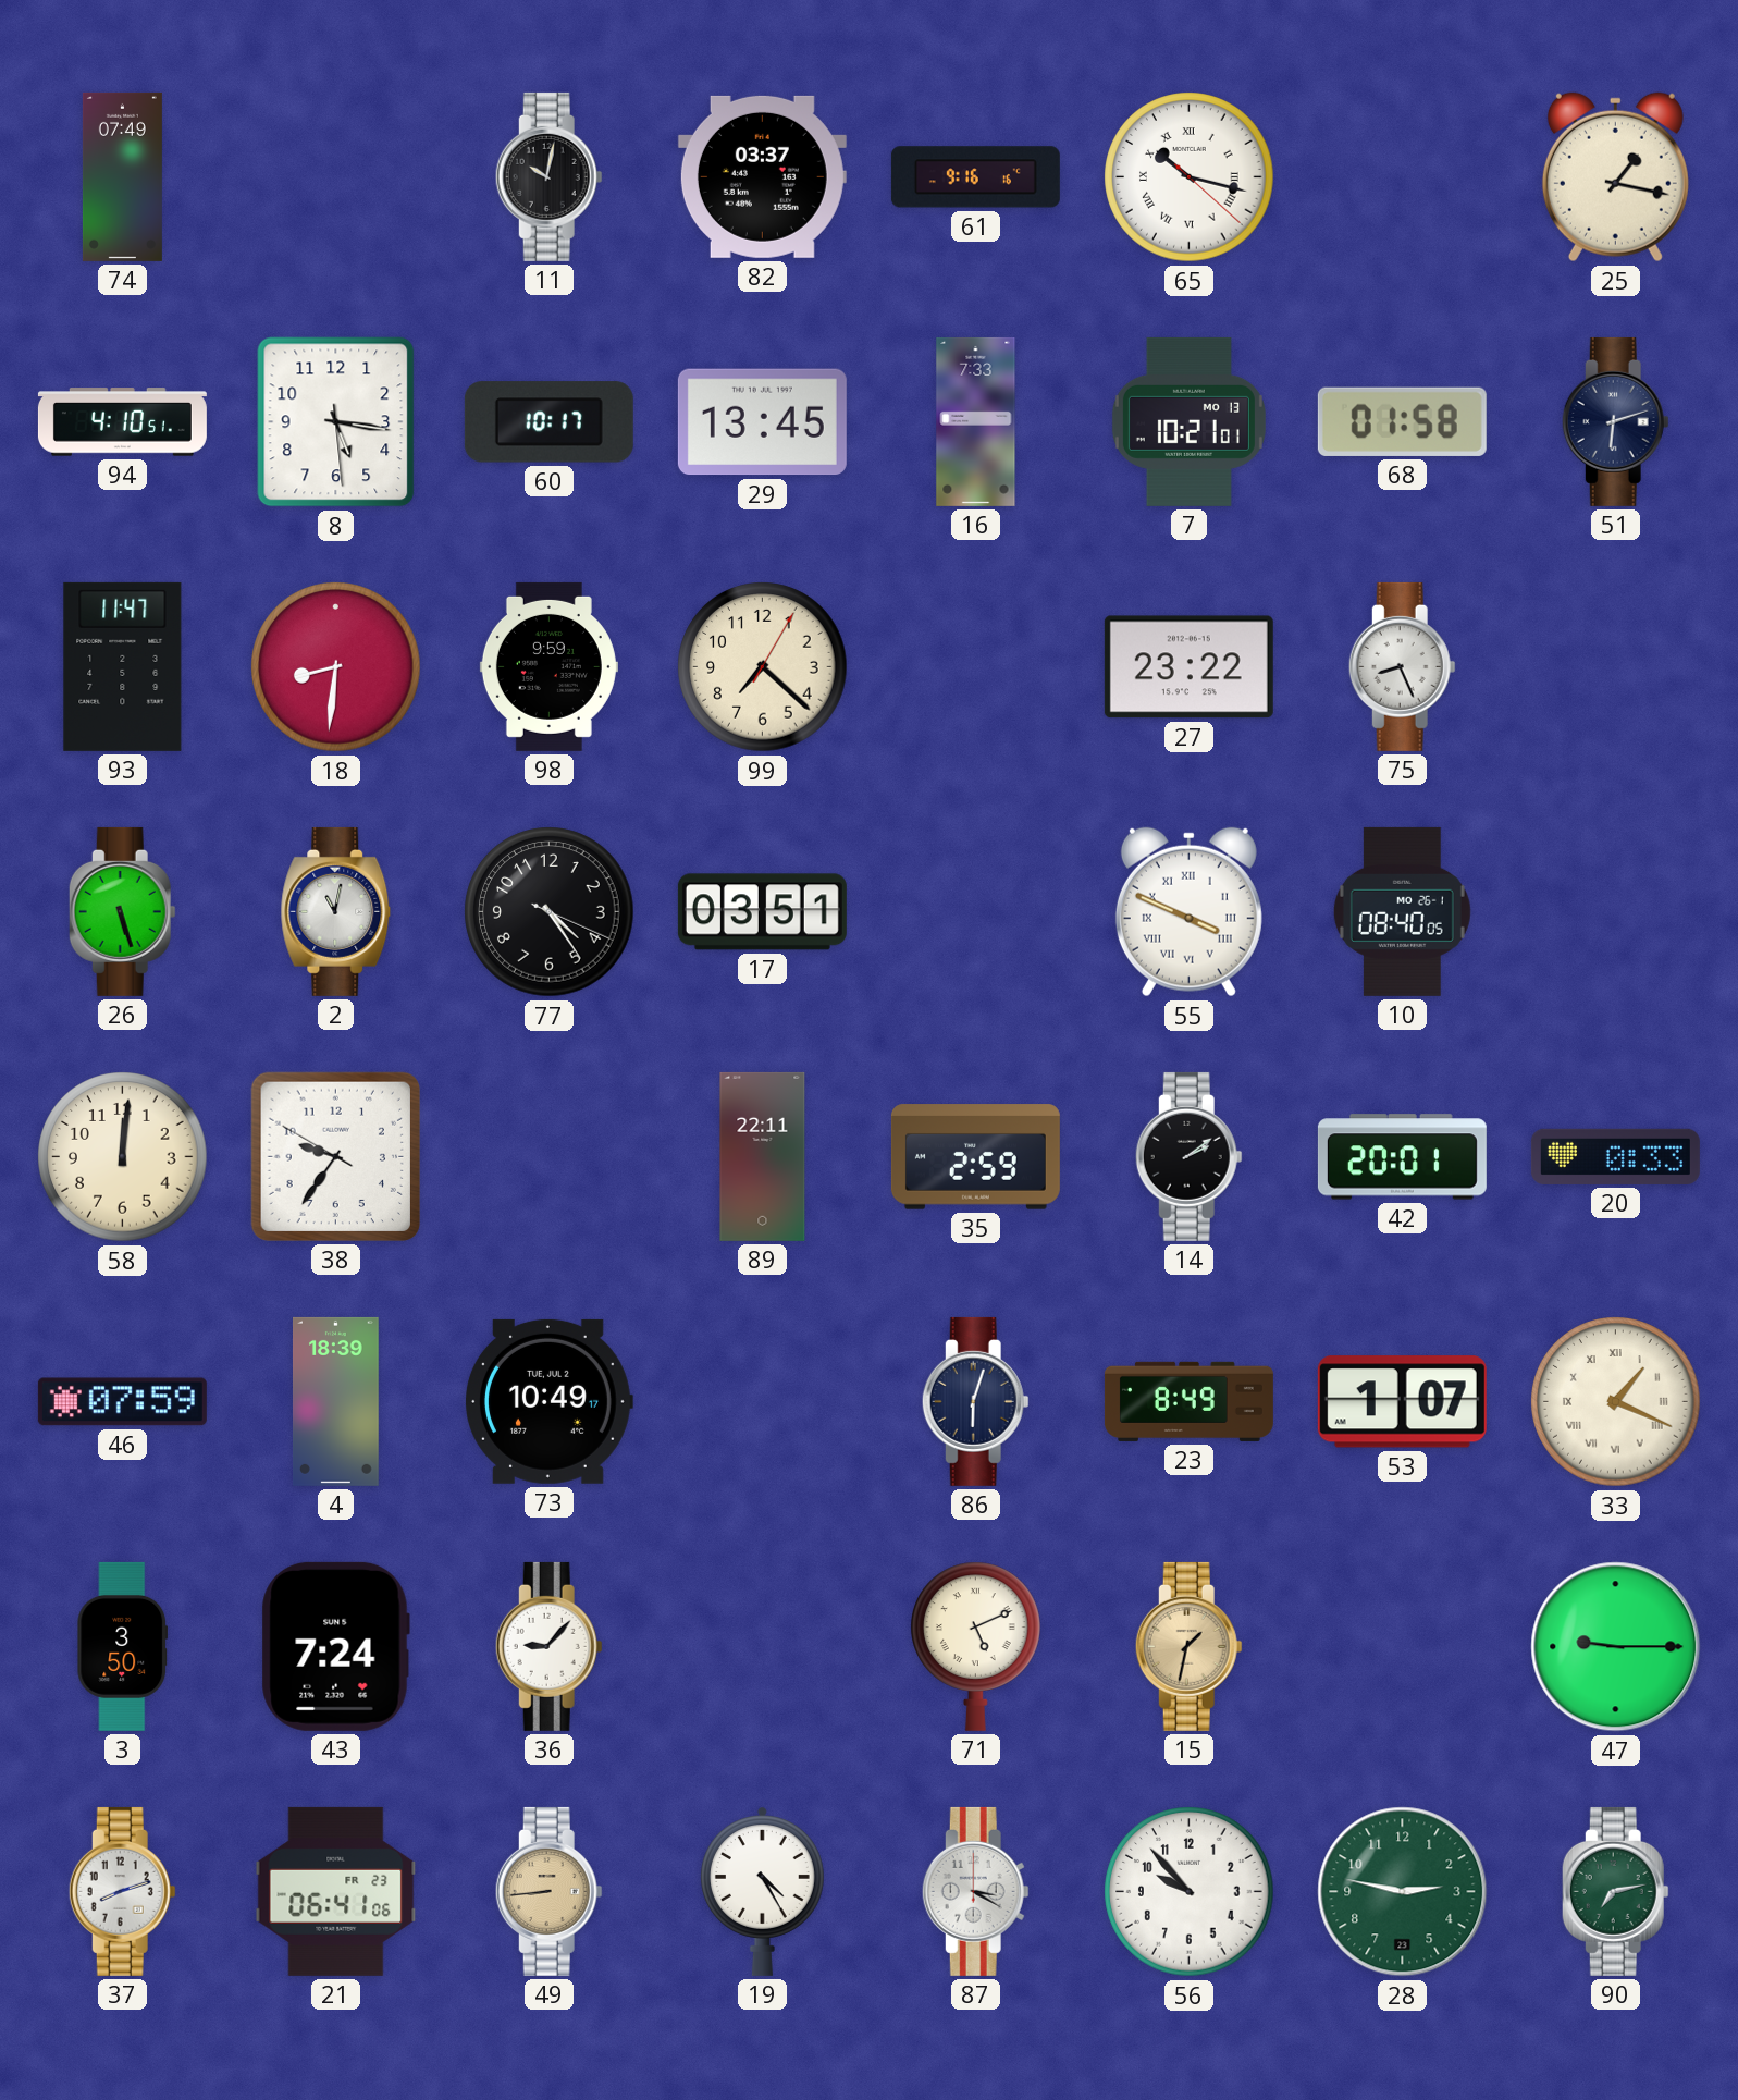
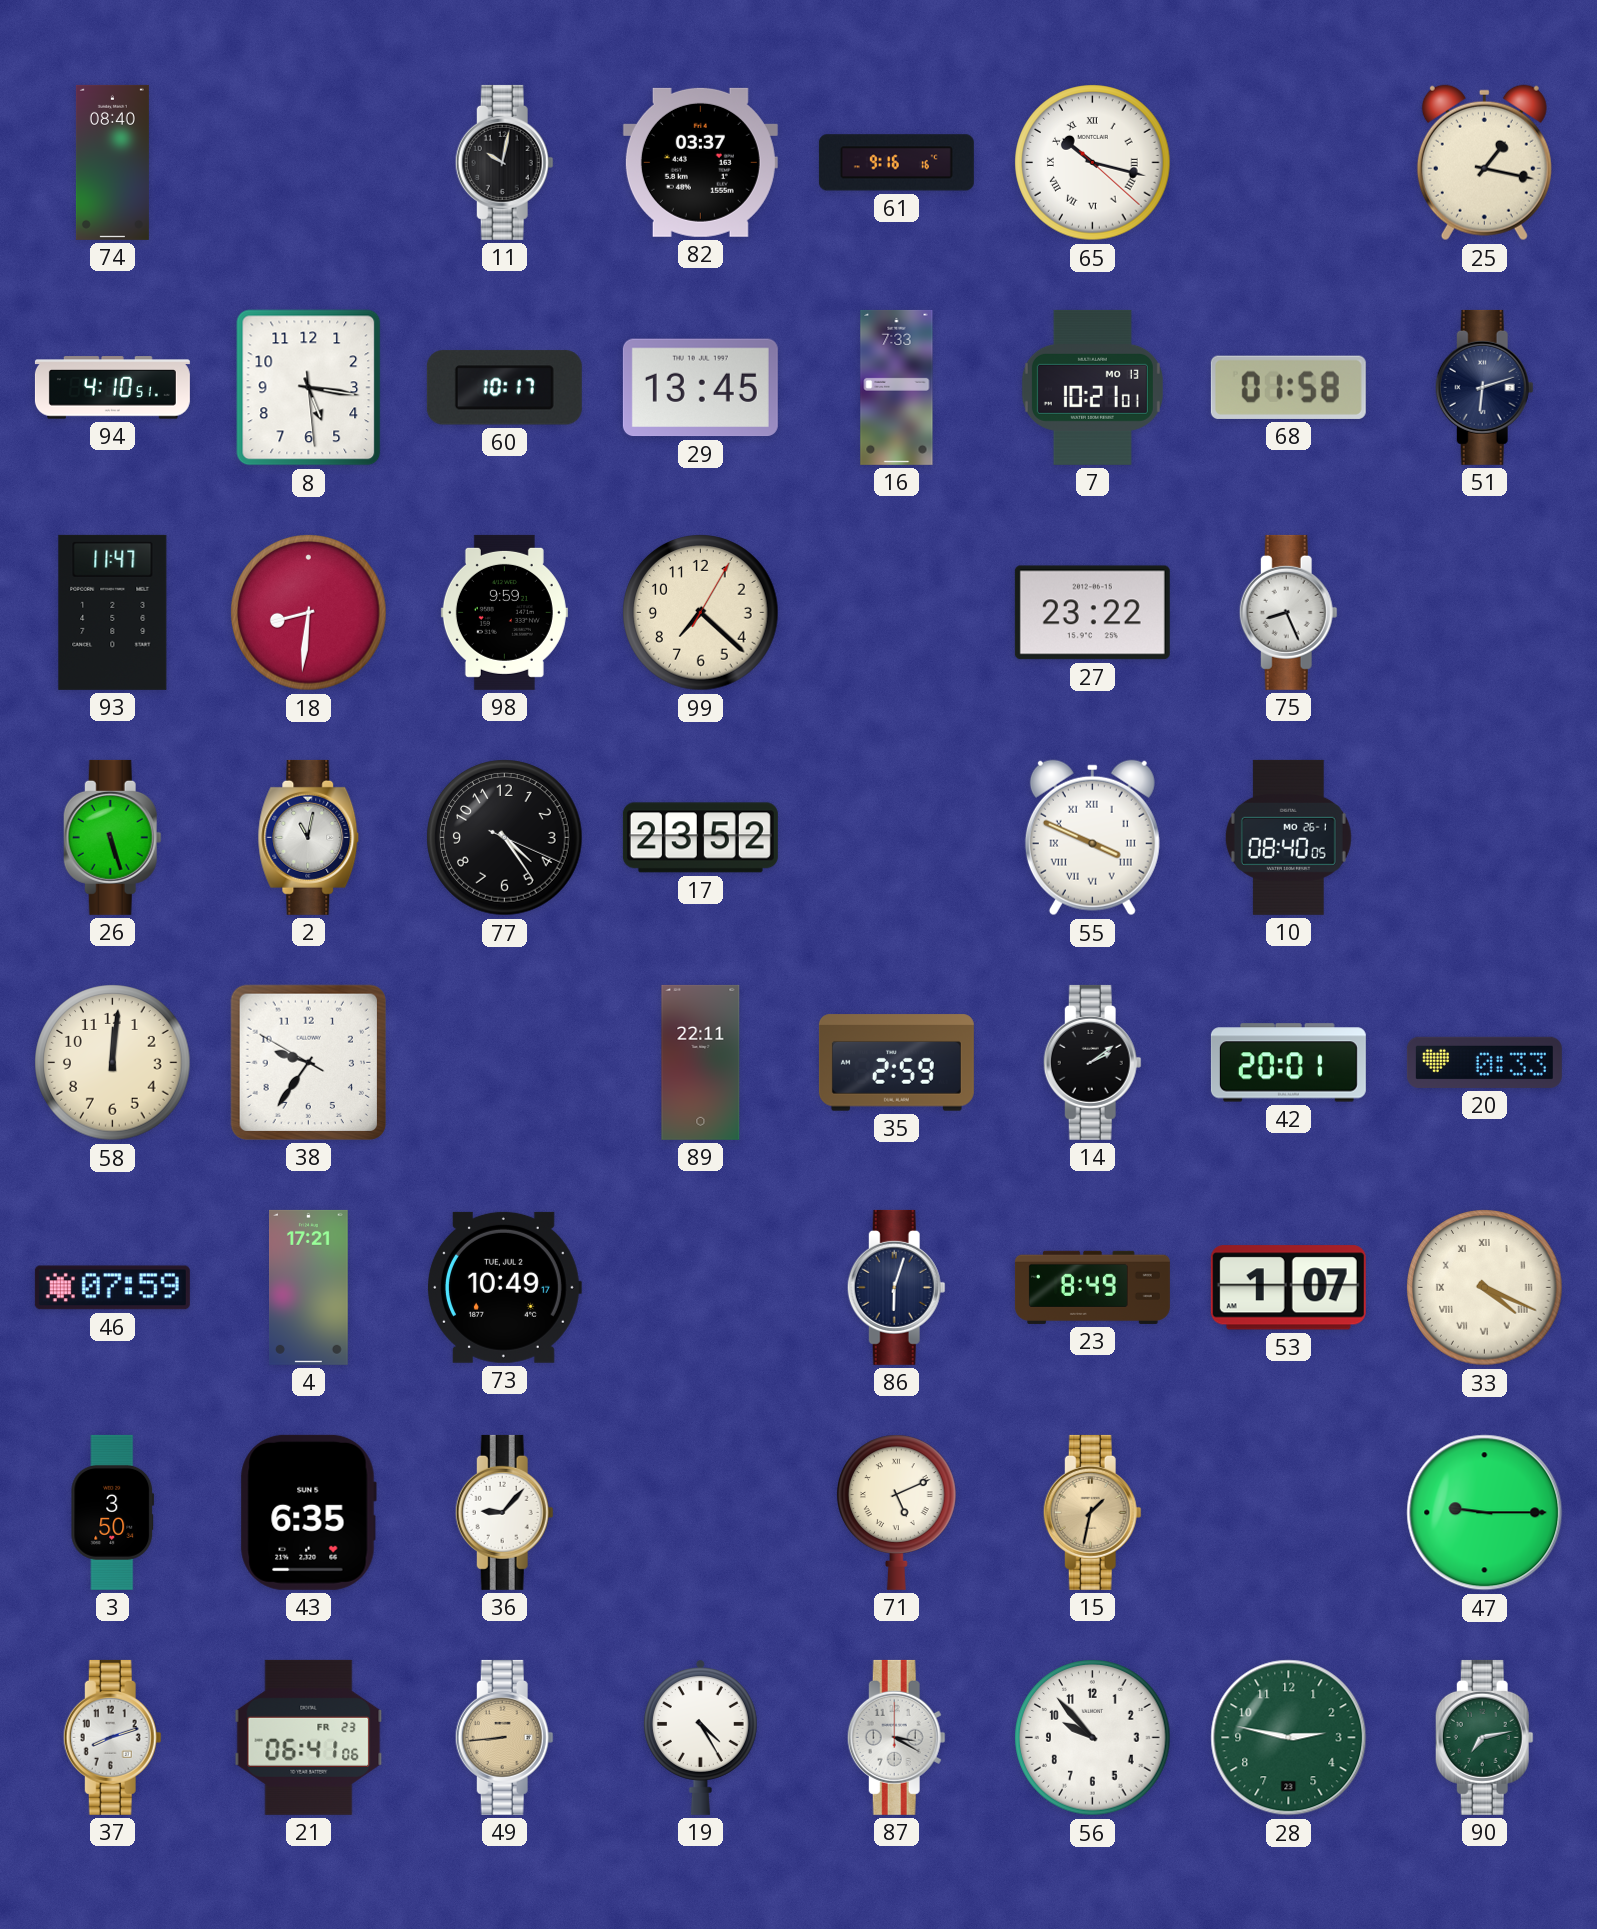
74: 07:49 -> 08:40
17: 03:51 -> 23:52
4: 18:39 -> 17:21
33: 1:19 -> 4:19
43: 7:24 -> 6:35
